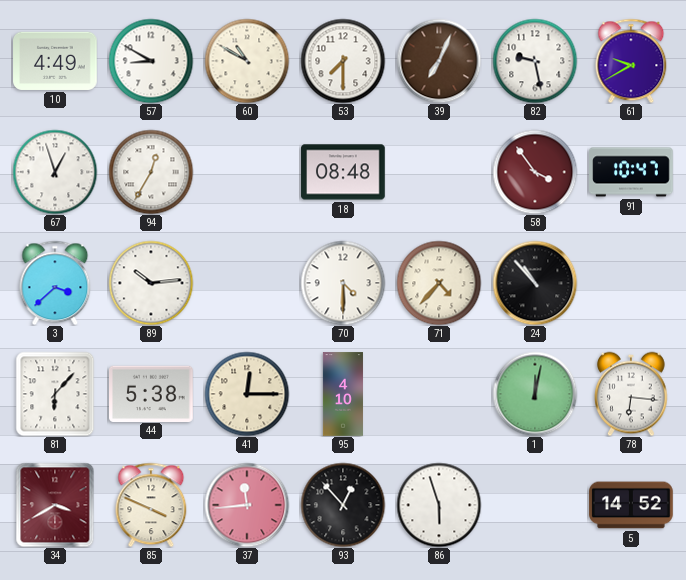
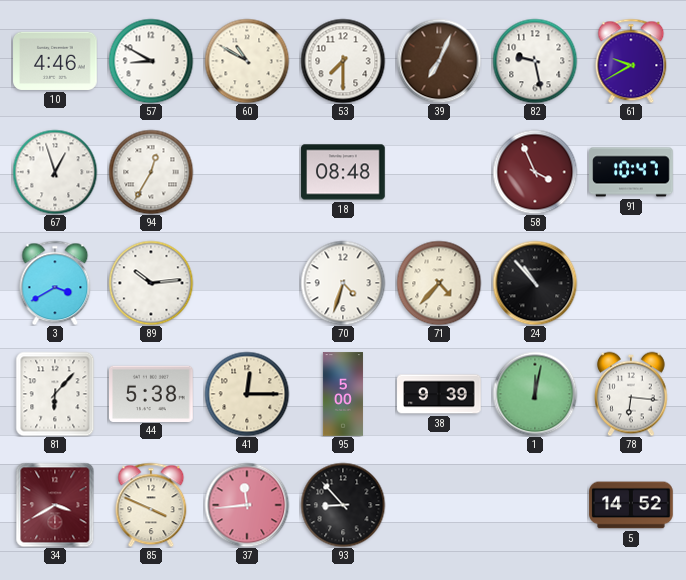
10: 4:49 -> 4:46
58: 3:54 -> 3:56
3: 3:38 -> 3:40
70: 4:30 -> 4:33
95: 4:10 -> 5:00
38: none -> 9:39
93: 12:53 -> 8:53
86: 5:57 -> none
